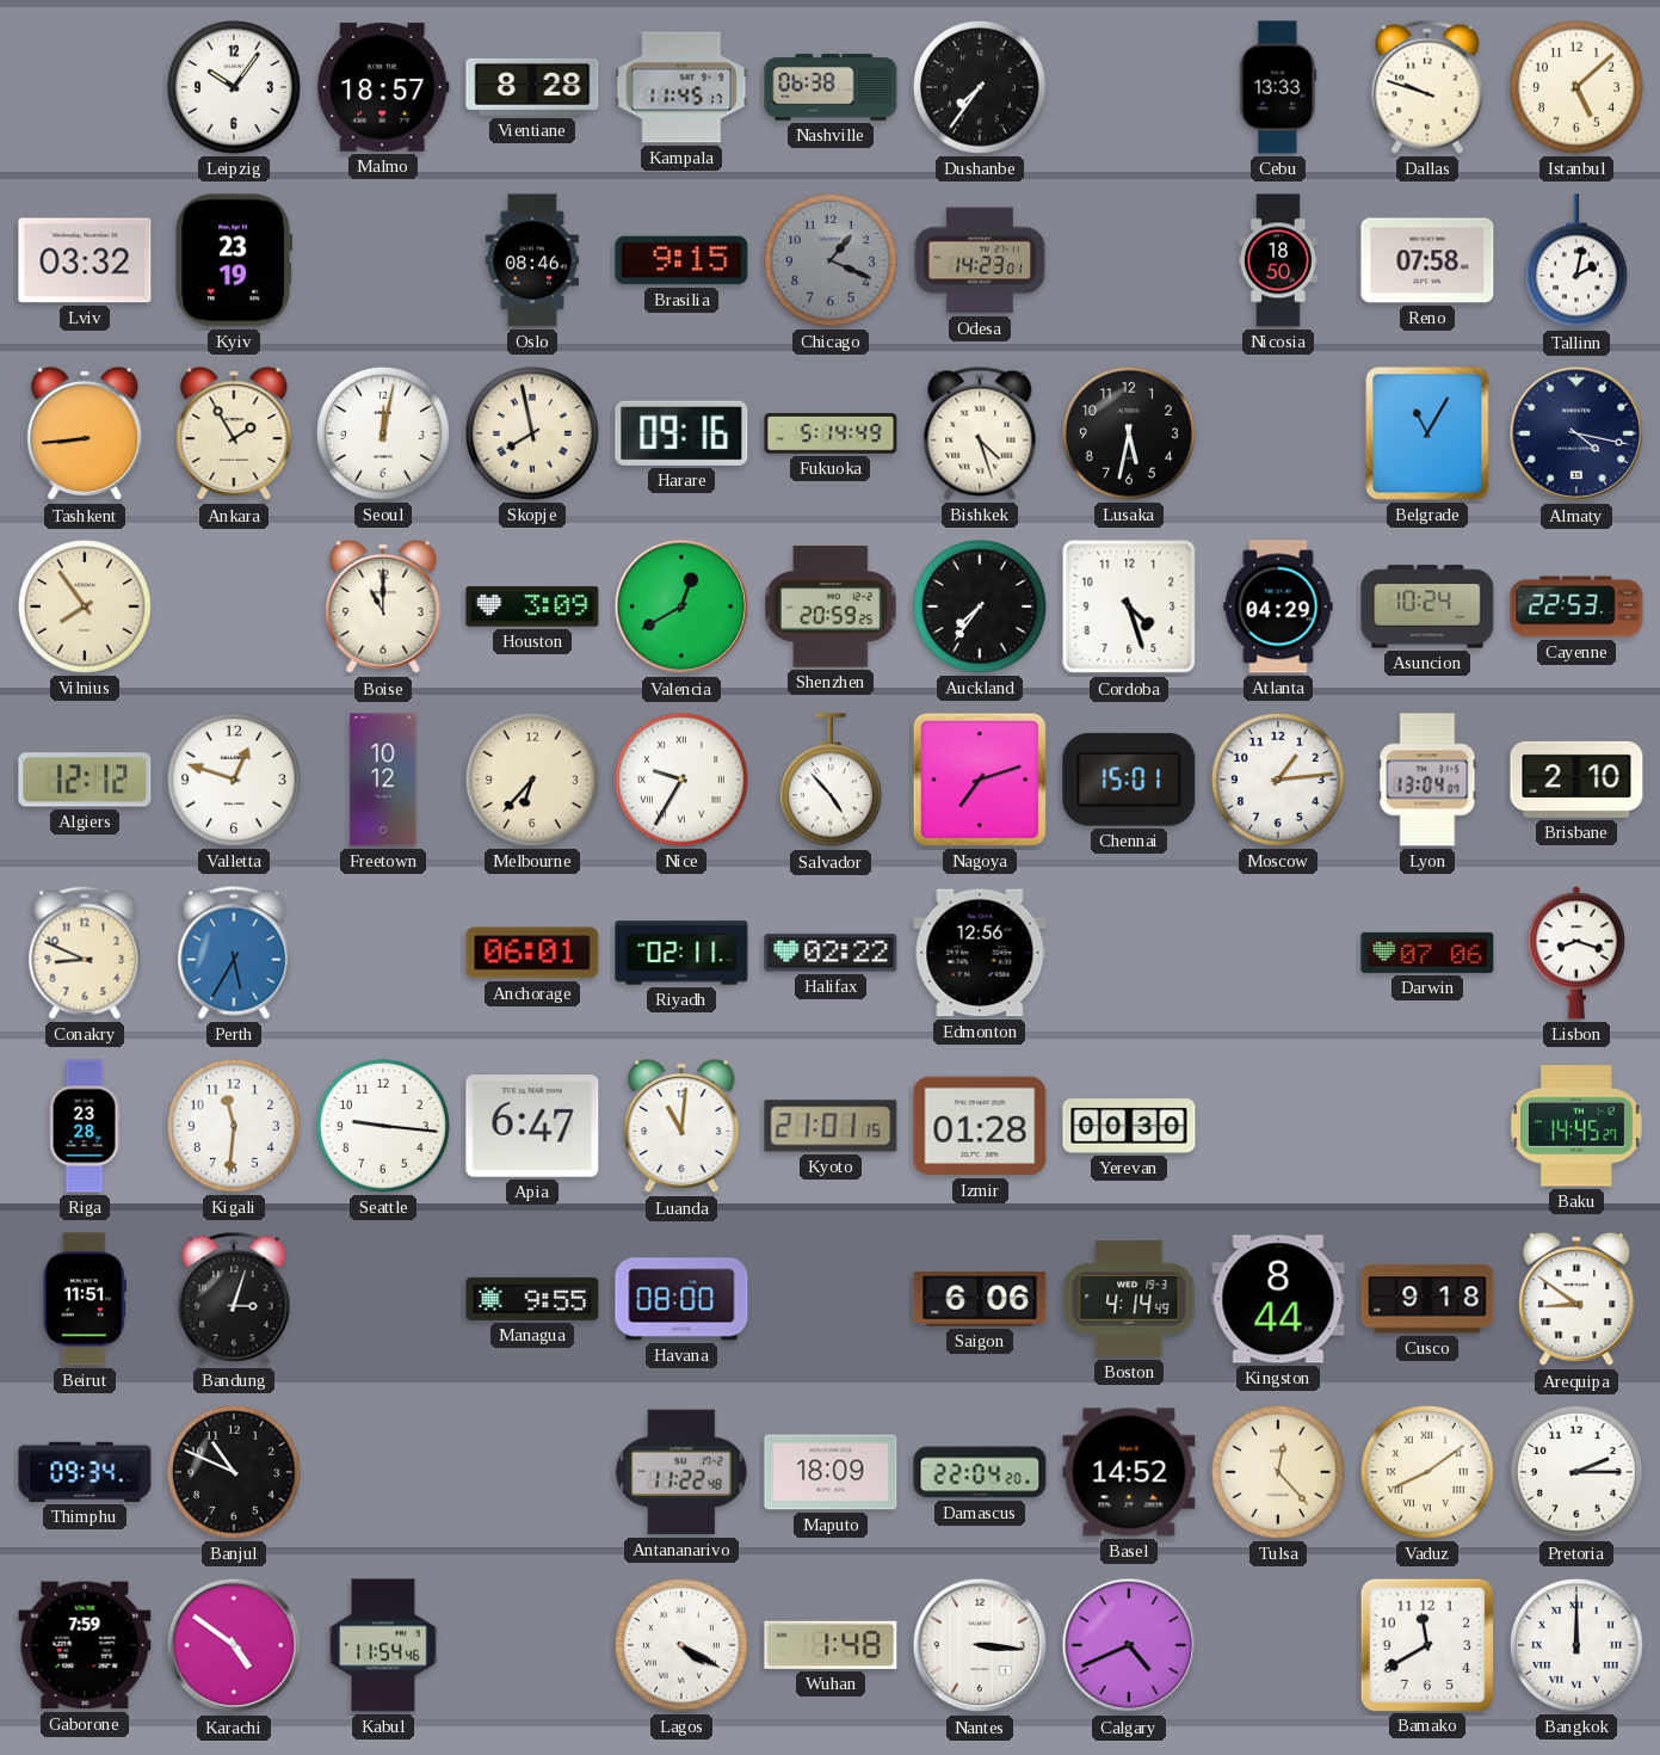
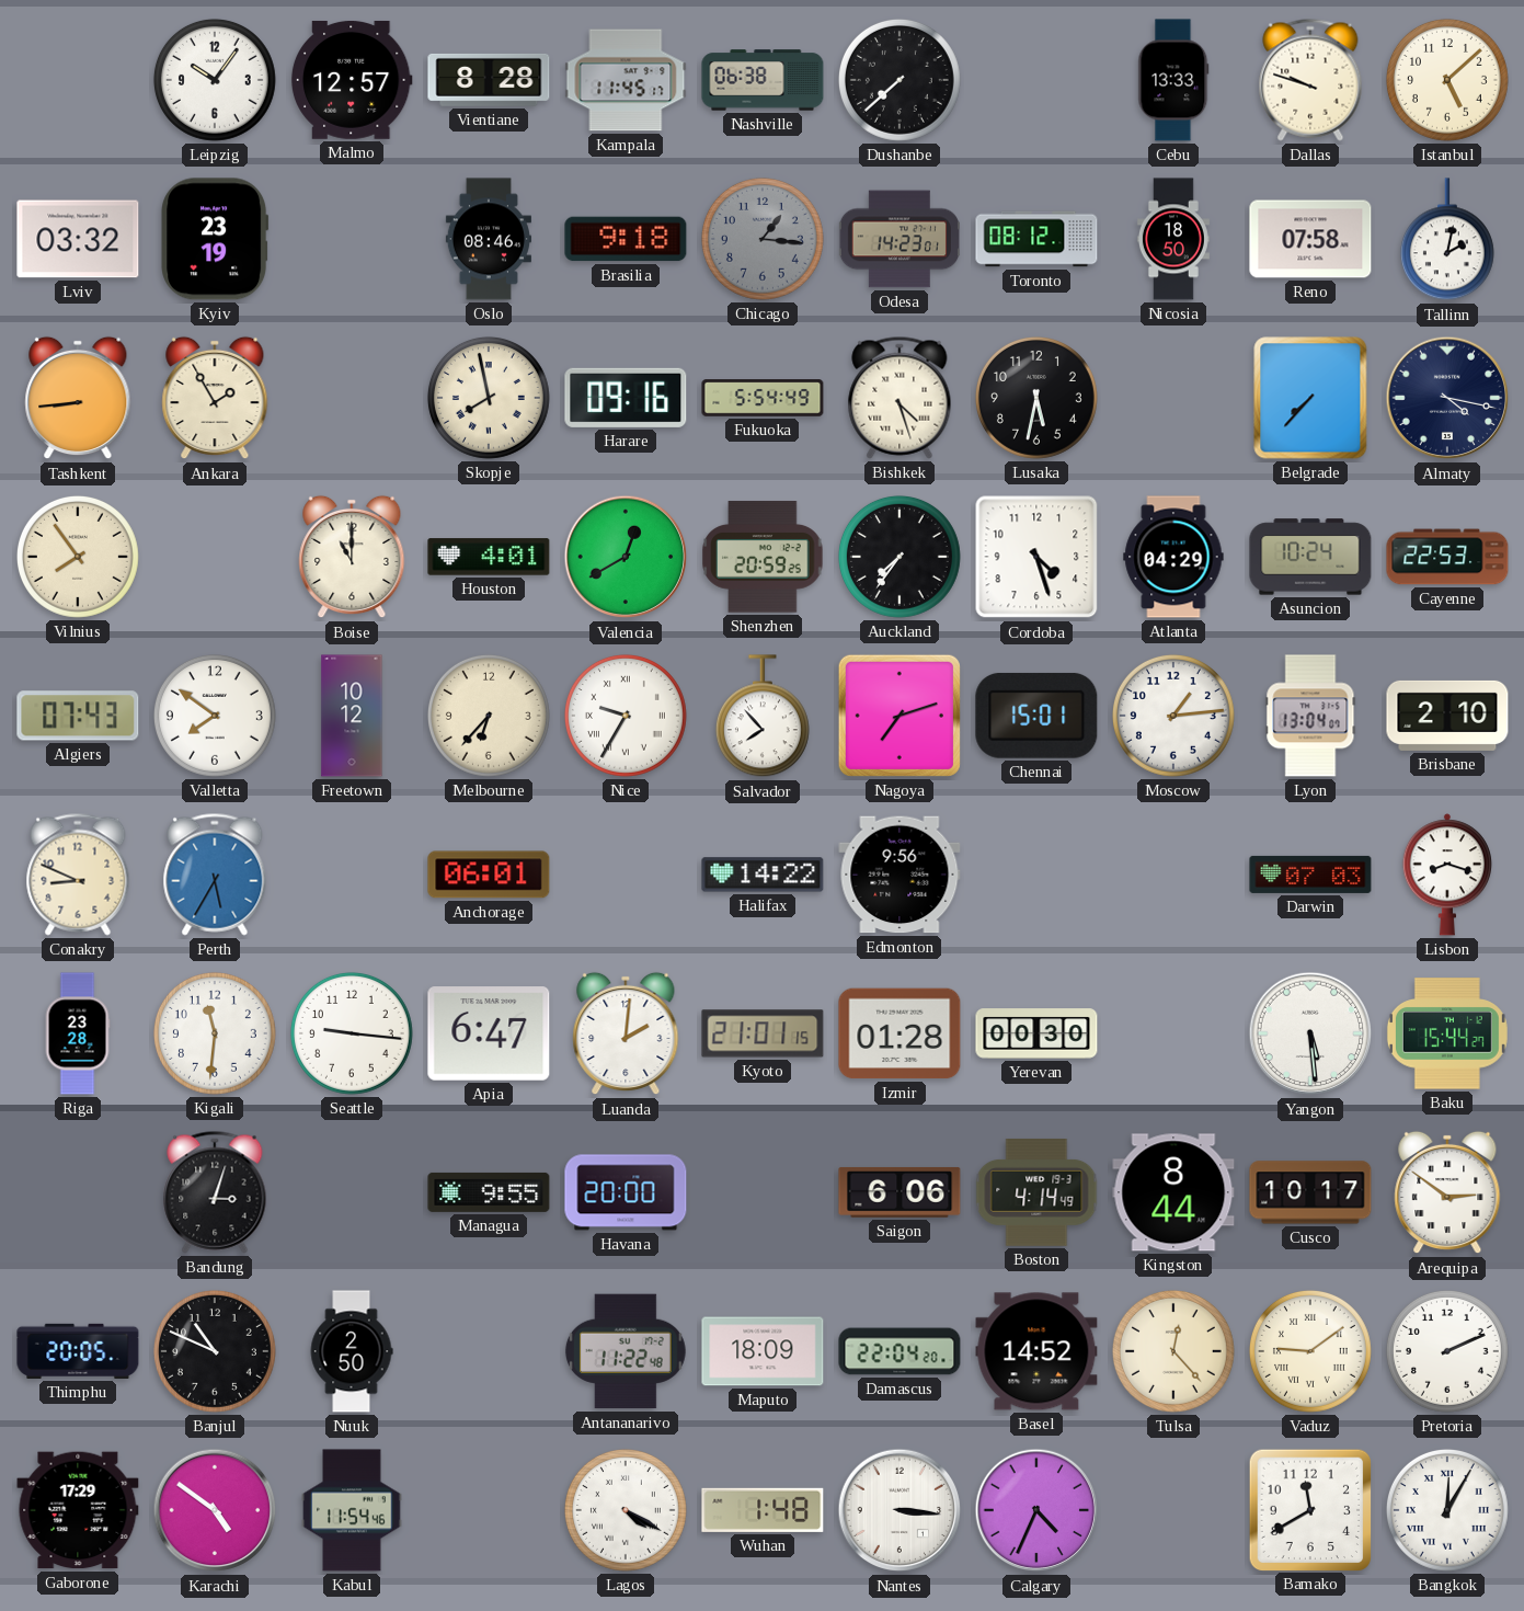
Malmo: 18:57 -> 12:57
Dushanbe: 7:36 -> 7:38
Brasilia: 9:15 -> 9:18
Chicago: 1:19 -> 1:16
Toronto: none -> 08:12
Seoul: 12:02 -> none
Fukuoka: 5:14 -> 5:54
Belgrade: 11:05 -> 7:37
Houston: 3:09 -> 4:01
Algiers: 12:12 -> 07:43
Valletta: 12:48 -> 7:51
Salvador: 4:53 -> 7:53
Riyadh: 02:11 -> none
Halifax: 02:22 -> 14:22
Edmonton: 12:56 -> 9:56
Darwin: 07:06 -> 07:03
Luanda: 11:01 -> 2:01
Yangon: none -> 5:29
Baku: 14:45 -> 15:44
Beirut: 11:51 -> none
Havana: 08:00 -> 20:00
Cusco: 9:18 -> 10:17
Arequipa: 8:51 -> 2:51
Thimphu: 09:34 -> 20:05
Nuuk: none -> 2:50
Vaduz: 8:09 -> 9:09
Pretoria: 2:15 -> 2:11
Gaborone: 7:59 -> 17:29
Calgary: 4:41 -> 4:34
Bangkok: 12:00 -> 12:05
